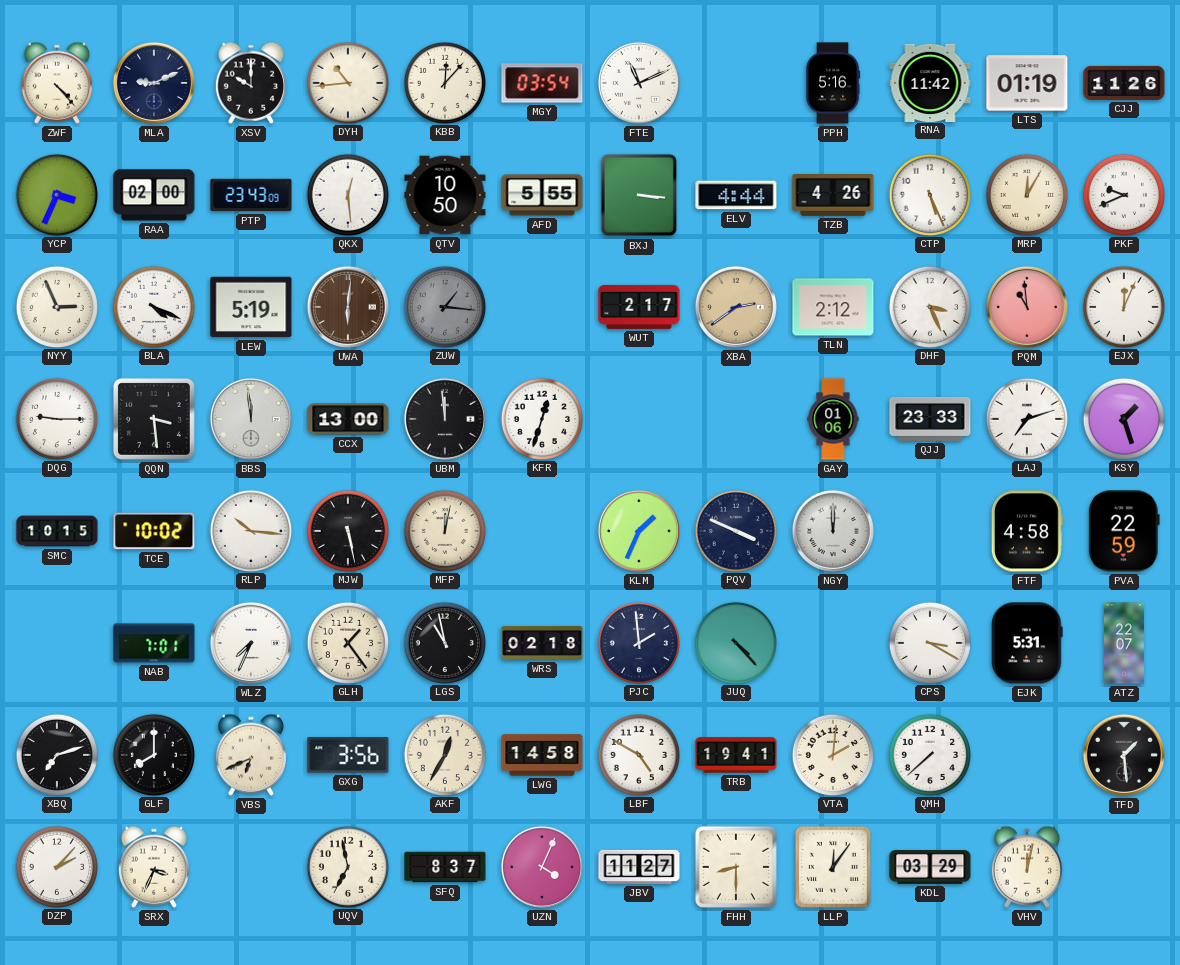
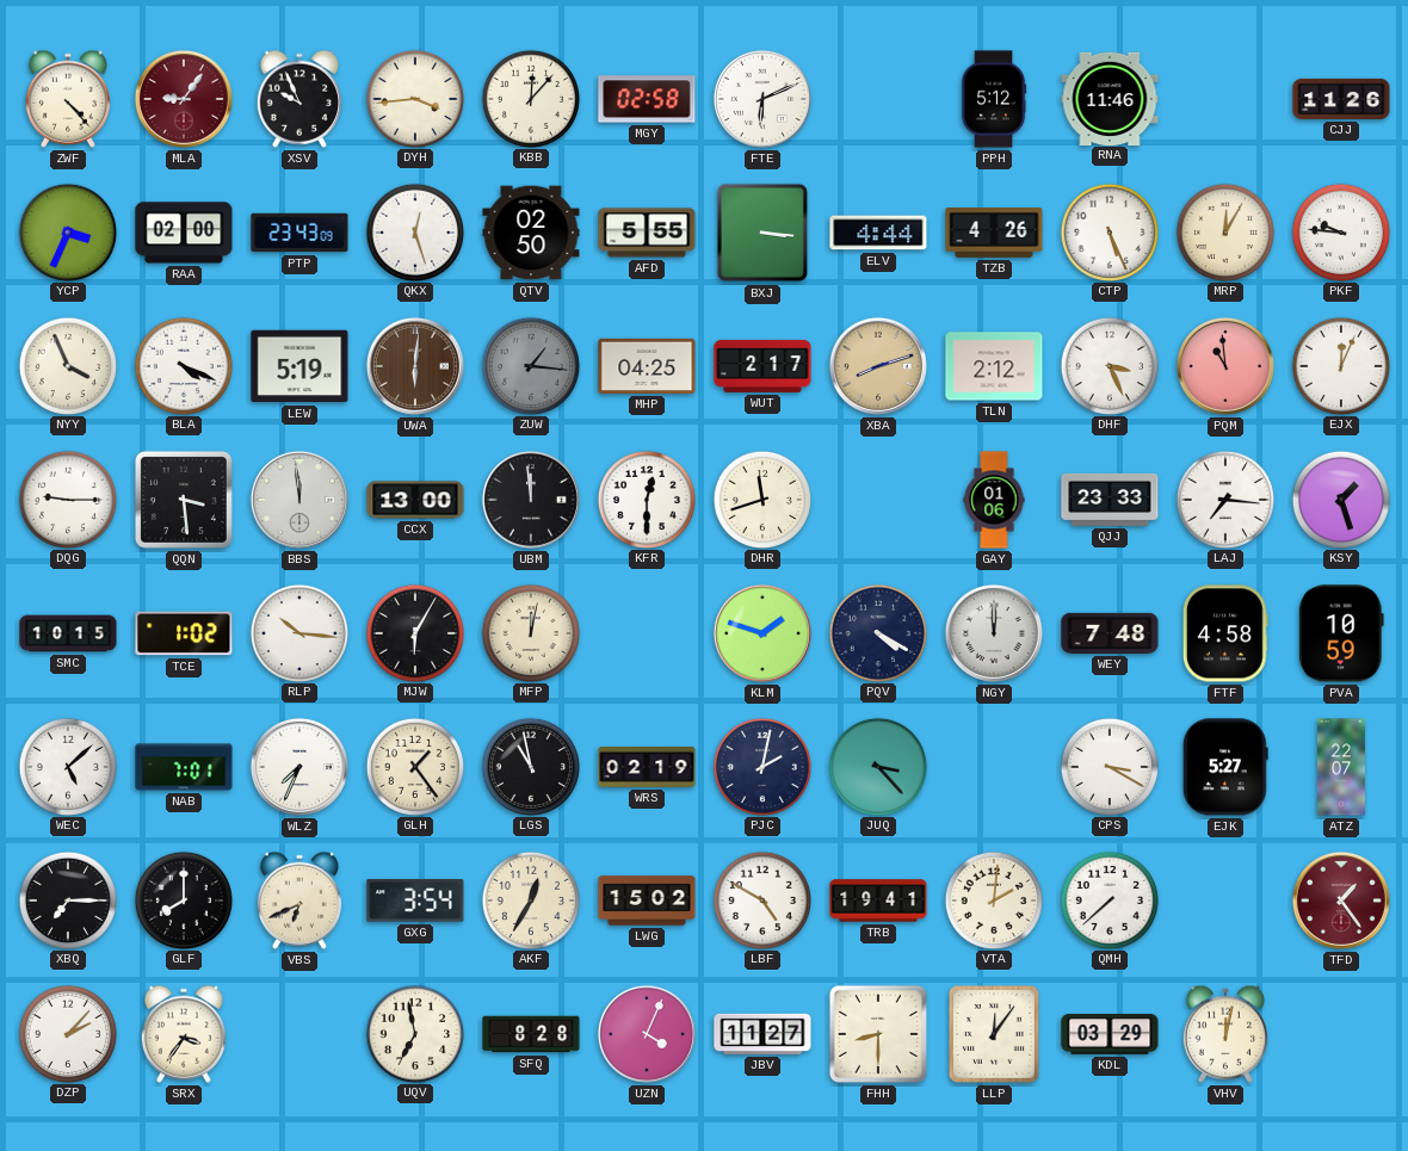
MLA: 9:11 -> 9:06
MLA dial: navy -> burgundy
XSV: 10:00 -> 9:56
DYH: 10:44 -> 3:44
MGY: 03:54 -> 02:58
FTE: 11:11 -> 6:11
PPH: 5:16 -> 5:12
RNA: 11:42 -> 11:46
LTS: 01:19 -> none
QKX: 12:29 -> 12:27
QTV: 10:50 -> 02:50
PKF: 9:41 -> 9:46
NYY: 2:56 -> 3:56
MHP: none -> 04:25
XBA: 2:39 -> 8:12
KFR: 12:33 -> 12:30
DHR: none -> 11:42
LAJ: 7:12 -> 7:16
TCE: 10:02 -> 1:02
MJW: 5:28 -> 6:05
KLM: 1:34 -> 1:48
PQV: 3:49 -> 4:20
WEY: none -> 7:48
PVA: 22:59 -> 10:59
WEC: none -> 5:08
WRS: 02:18 -> 02:19
PJC: 1:59 -> 2:02
JUQ: 4:23 -> 3:23
EJK: 5:31 -> 5:27
XBQ: 7:12 -> 7:15
GXG: 3:56 -> 3:54
LWG: 14:58 -> 15:02
TFD: 1:29 -> 1:24
TFD dial: black -> burgundy
SRX: 3:34 -> 3:36
SFQ: 8:37 -> 8:28
